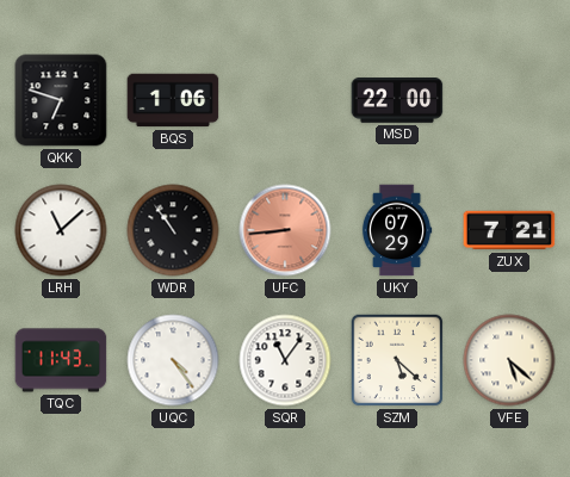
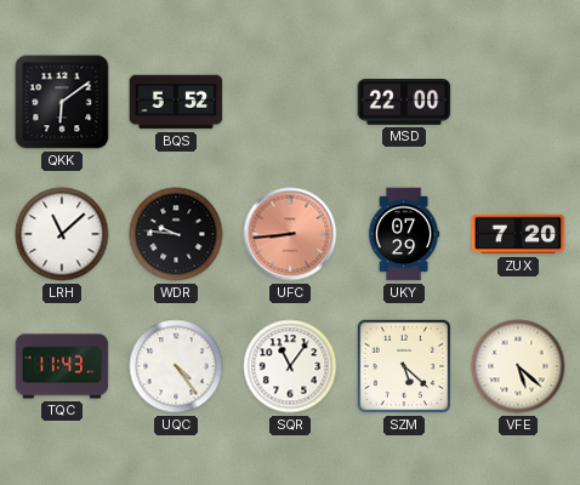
QKK: 6:48 -> 6:09
BQS: 1:06 -> 5:52
WDR: 10:54 -> 9:46
ZUX: 7:21 -> 7:20
